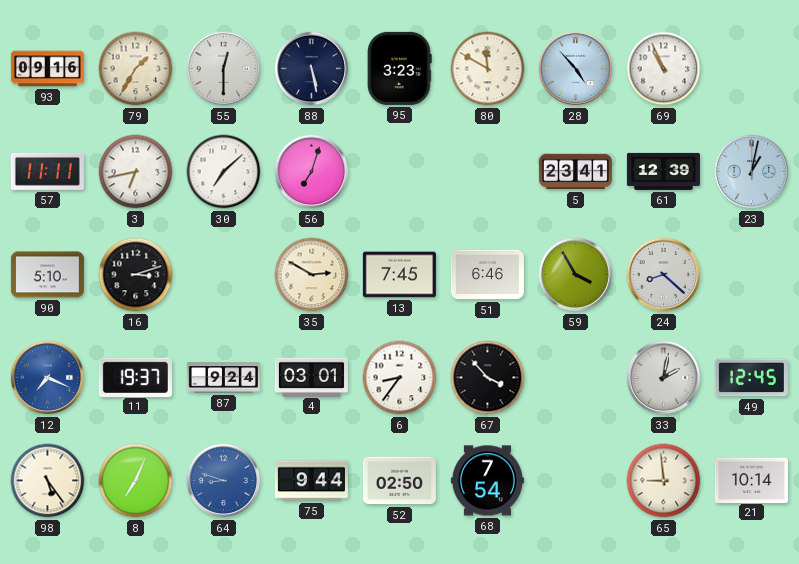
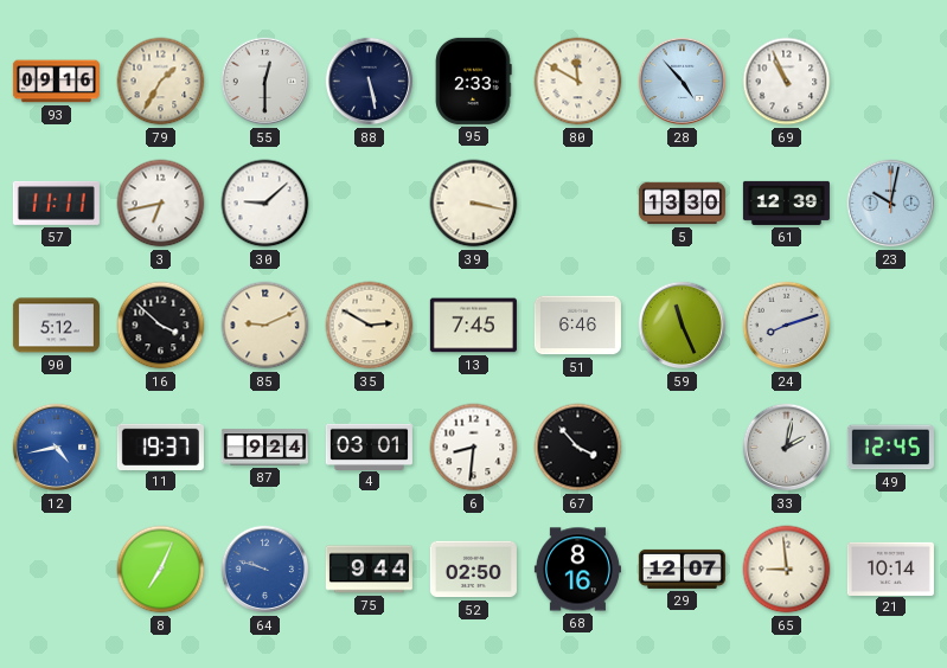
95: 3:23 -> 2:33
30: 7:08 -> 9:08
56: 7:03 -> none
39: none -> 3:17
5: 23:41 -> 13:30
23: 1:02 -> 10:02
90: 5:10 -> 5:12
16: 3:12 -> 3:52
85: none -> 9:11
59: 3:55 -> 11:26
24: 8:22 -> 8:12
12: 7:19 -> 4:43
6: 8:36 -> 8:31
98: 5:24 -> none
64: 8:48 -> 9:48
68: 7:54 -> 8:16
29: none -> 12:07
